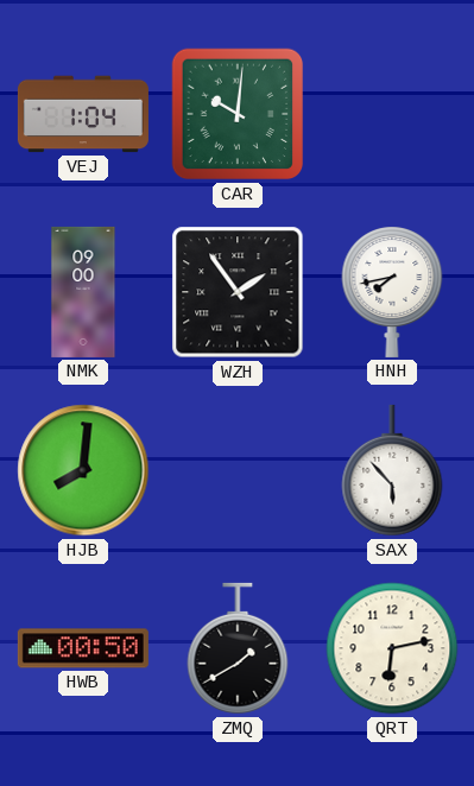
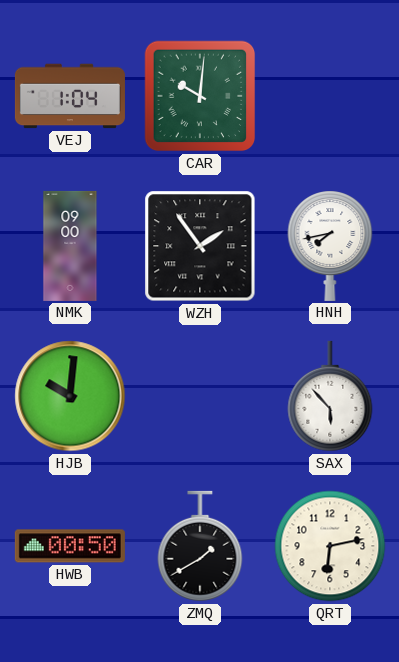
HJB: 8:01 -> 10:01
